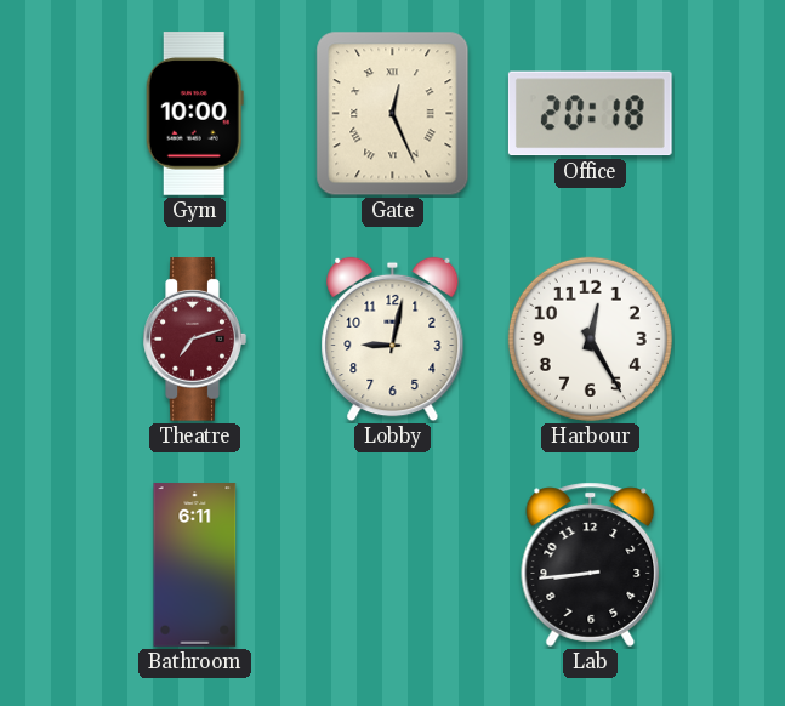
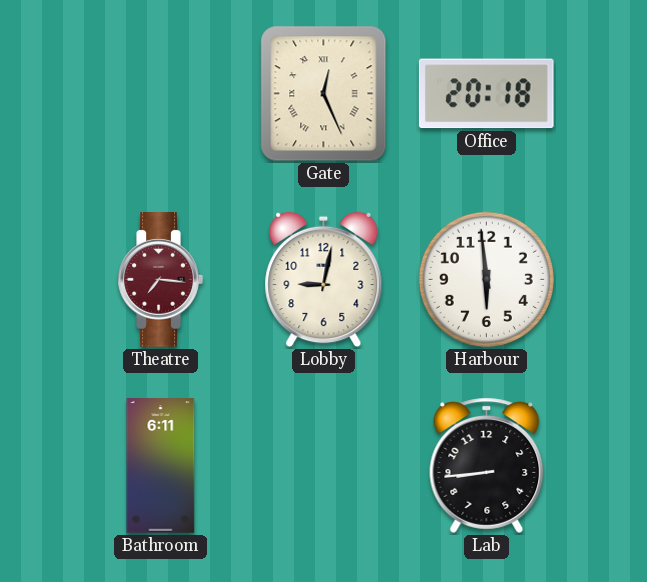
Gym: 10:00 -> none
Theatre: 7:12 -> 7:16
Harbour: 12:25 -> 5:59
